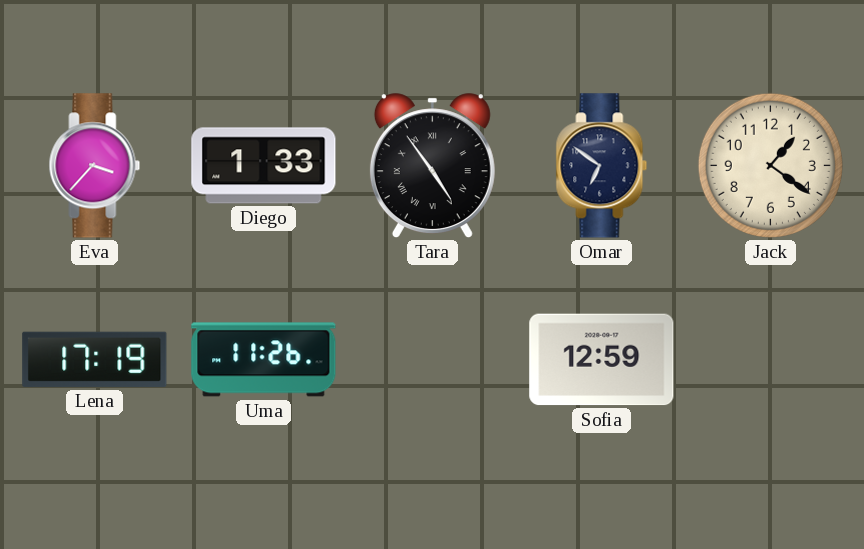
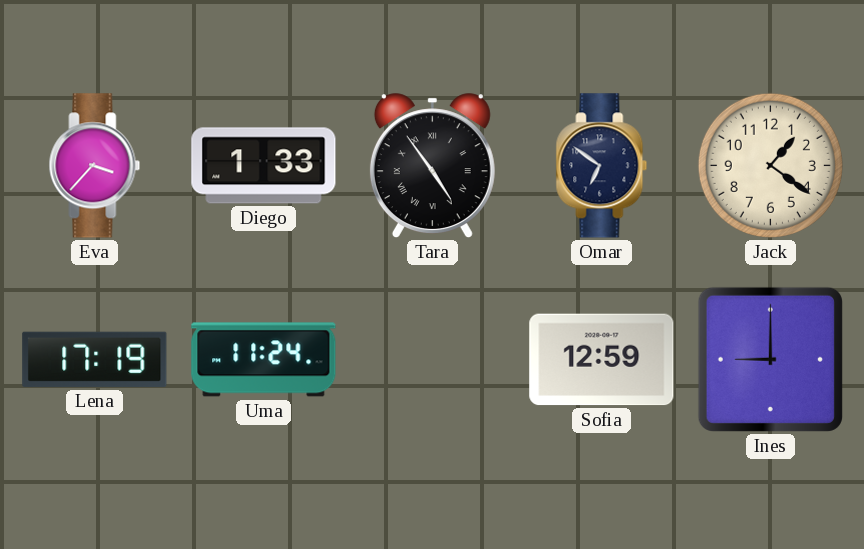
Uma: 11:26 -> 11:24
Ines: none -> 9:00
